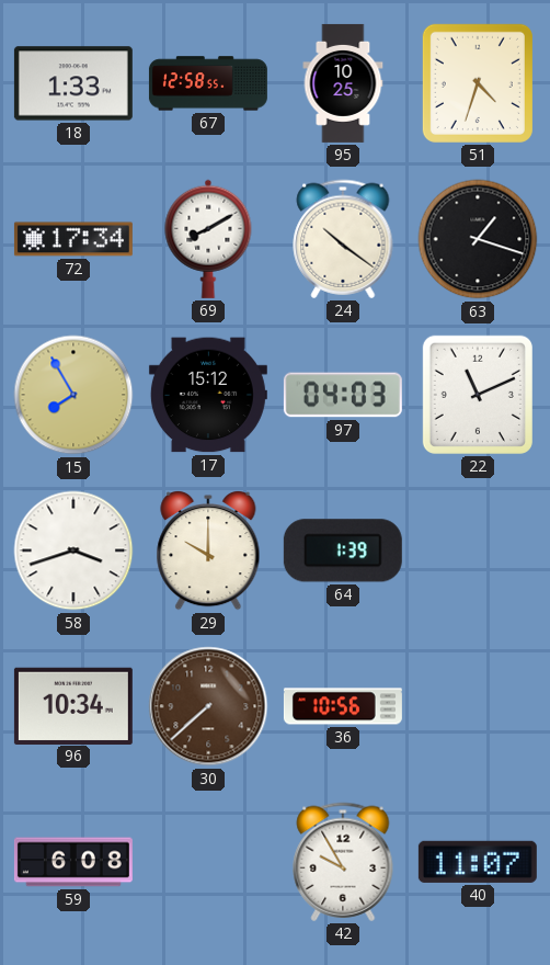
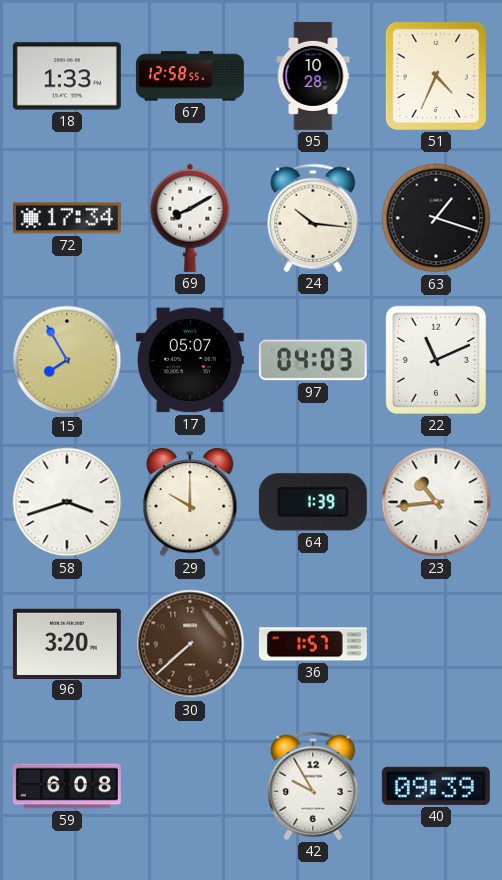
95: 10:25 -> 10:28
51: 4:33 -> 4:34
24: 10:21 -> 10:16
17: 15:12 -> 05:07
23: none -> 10:44
96: 10:34 -> 3:20
36: 10:56 -> 1:57
40: 11:07 -> 09:39
